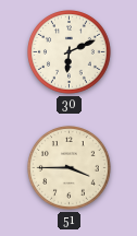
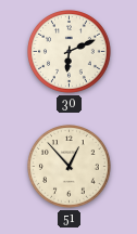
51: 3:45 -> 12:53
